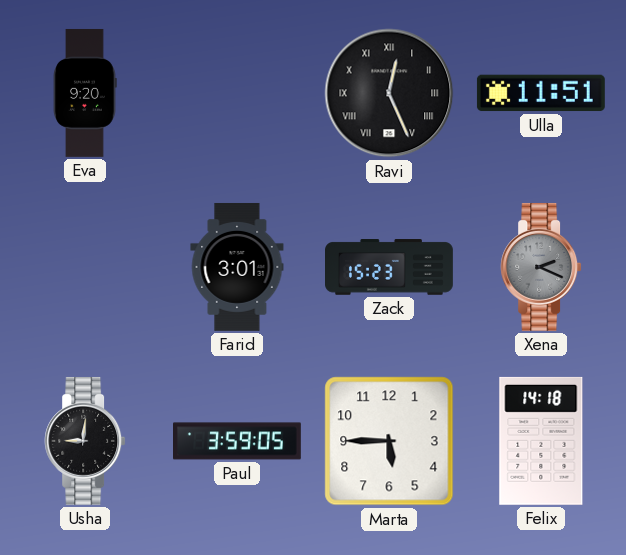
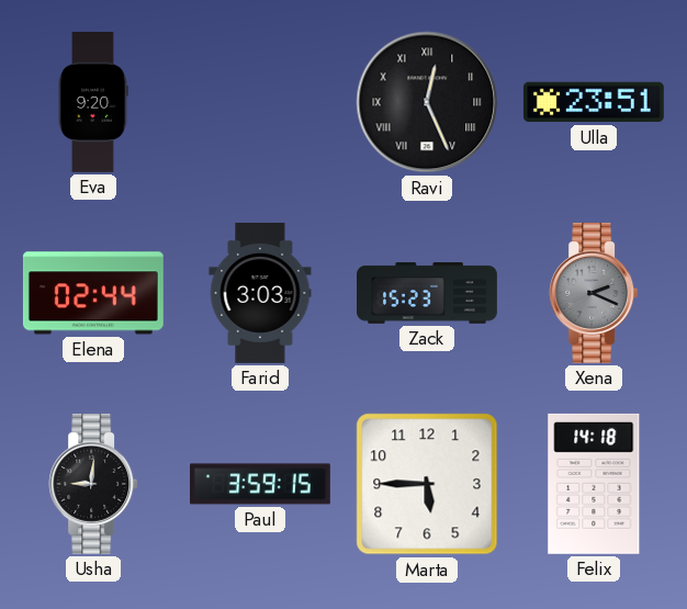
Ulla: 11:51 -> 23:51
Elena: none -> 02:44
Farid: 3:01 -> 3:03
Paul: 3:59:05 -> 3:59:15
